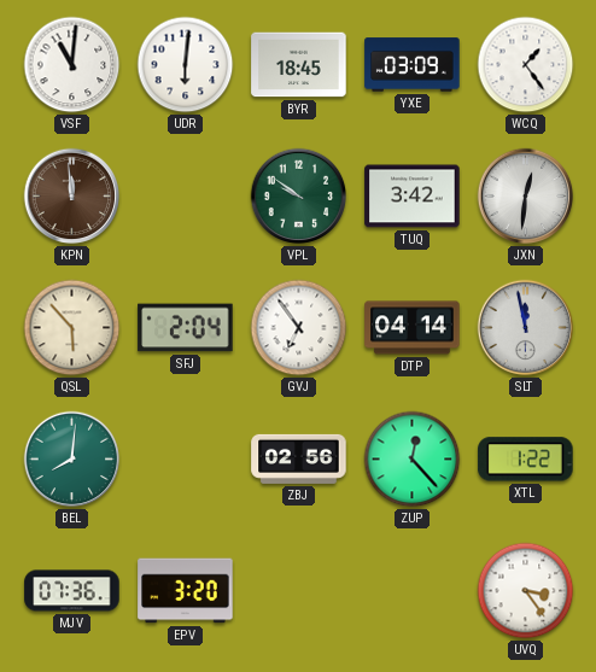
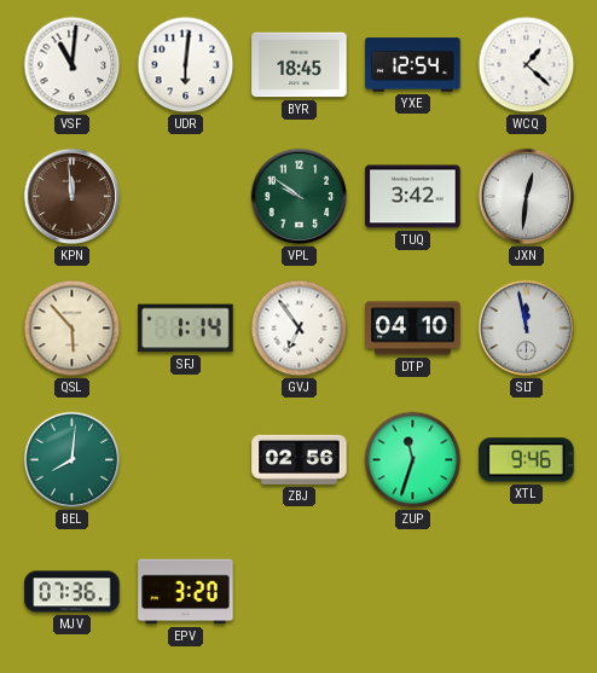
YXE: 03:09 -> 12:54
WCQ: 1:24 -> 1:22
SFJ: 2:04 -> 1:14
DTP: 04:14 -> 04:10
ZUP: 12:23 -> 11:33
XTL: 1:22 -> 9:46
UVQ: 3:24 -> none
